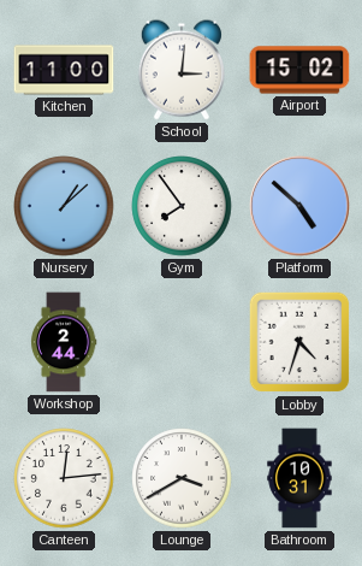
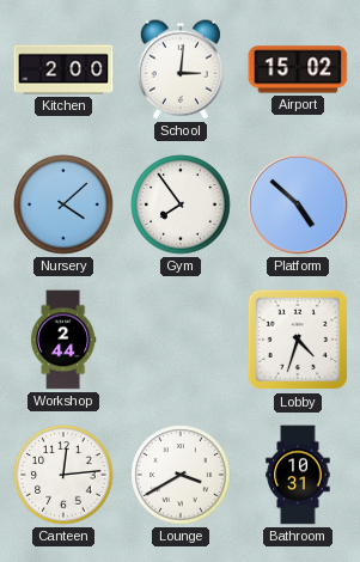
Kitchen: 11:00 -> 2:00
Nursery: 1:08 -> 4:08
